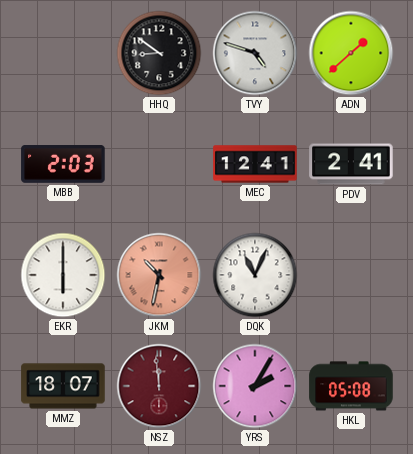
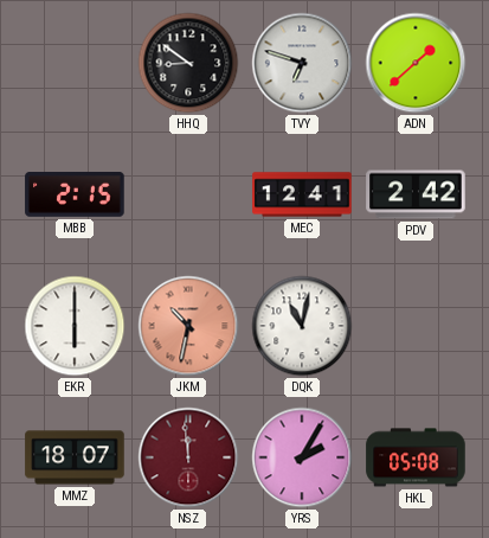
TVY: 4:48 -> 6:48
MBB: 2:03 -> 2:15
PDV: 2:41 -> 2:42
DQK: 11:04 -> 11:02
